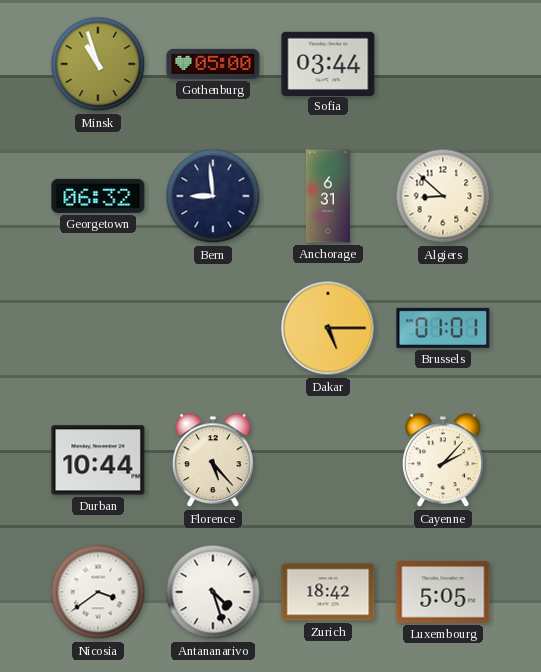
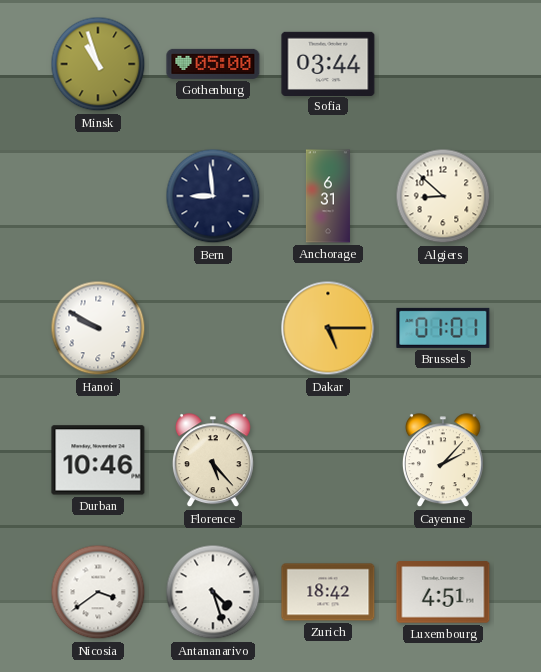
Georgetown: 06:32 -> none
Hanoi: none -> 9:50
Durban: 10:44 -> 10:46
Luxembourg: 5:05 -> 4:51
